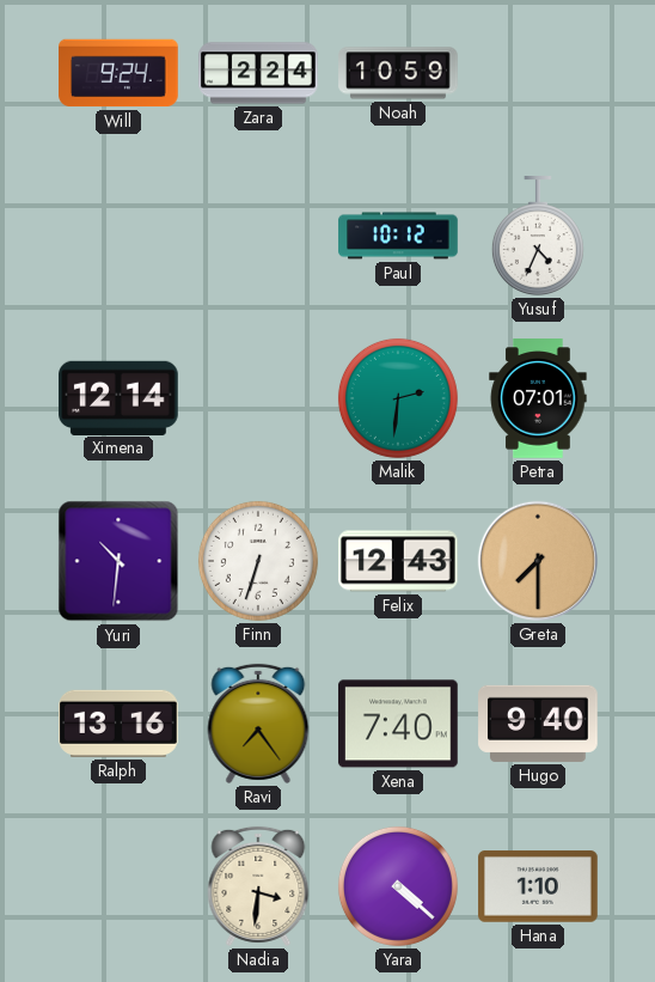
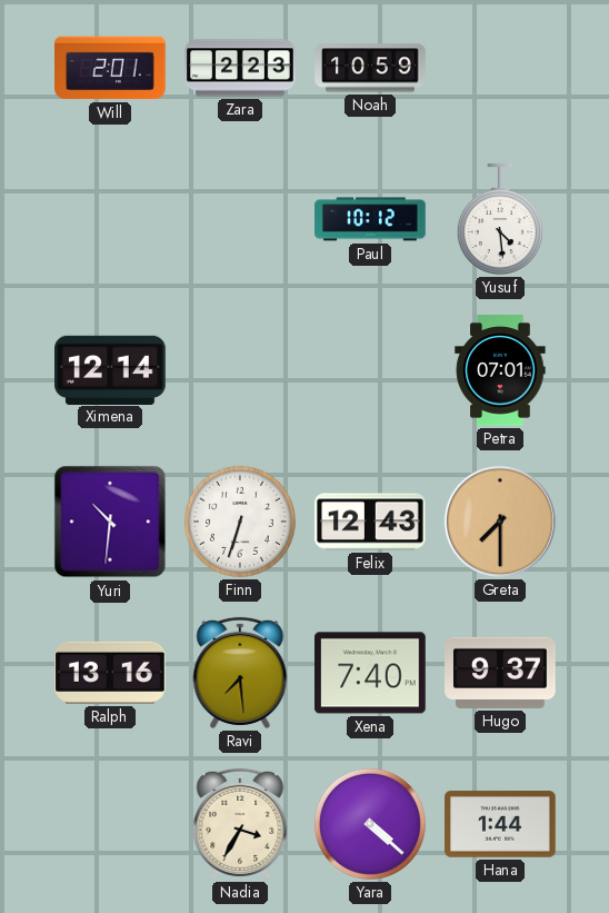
Will: 9:24 -> 2:01
Zara: 2:24 -> 2:23
Yusuf: 4:34 -> 4:29
Malik: 2:31 -> none
Ravi: 7:24 -> 7:29
Hugo: 9:40 -> 9:37
Nadia: 3:31 -> 3:35
Hana: 1:10 -> 1:44
